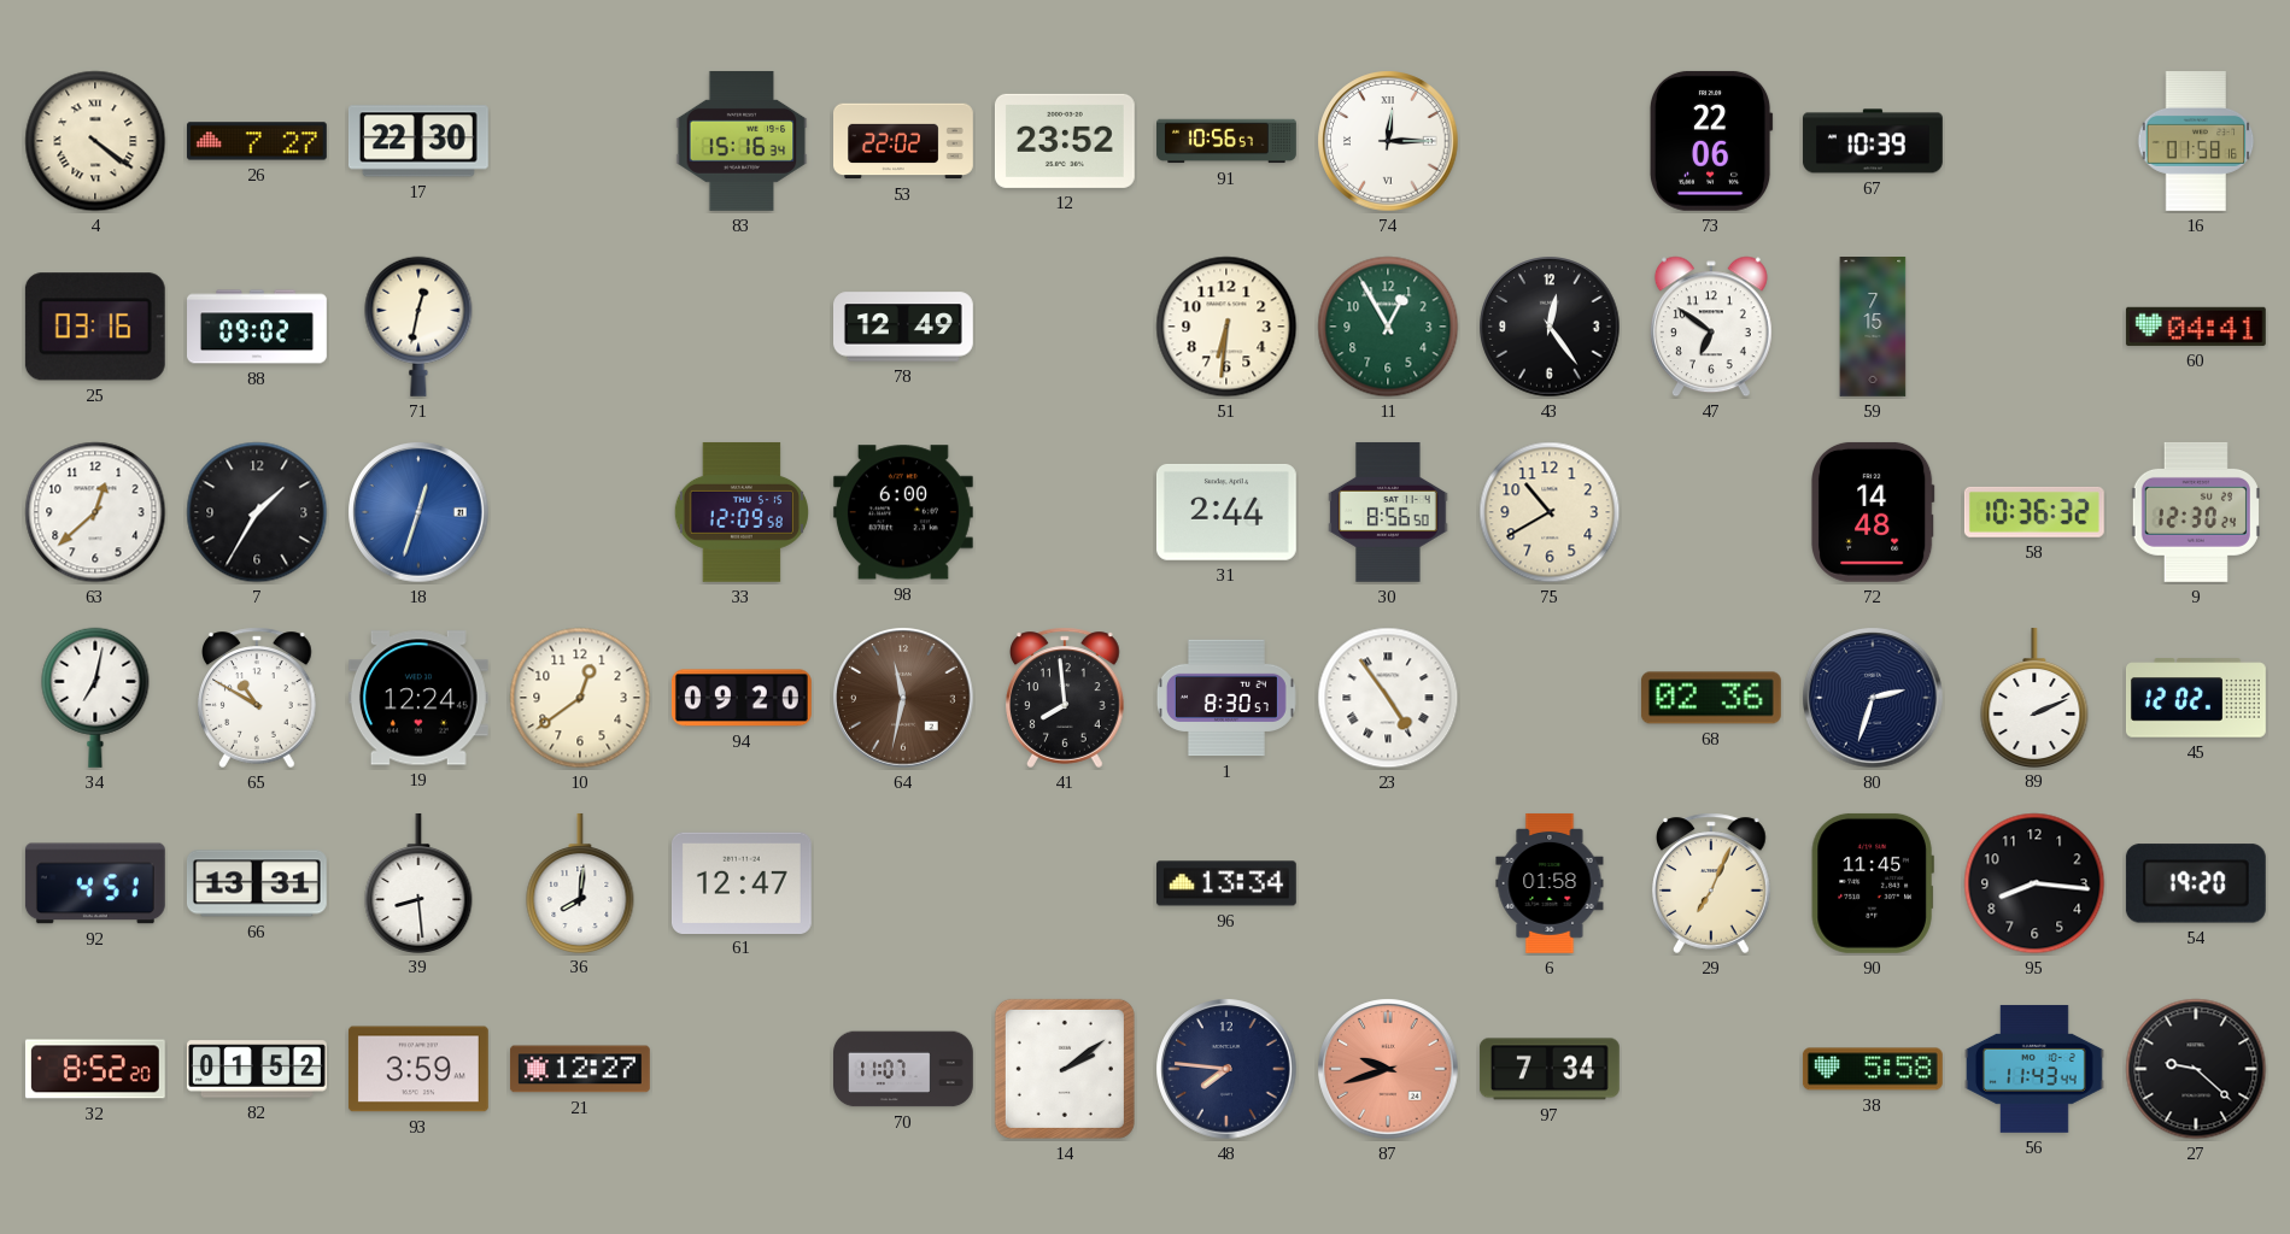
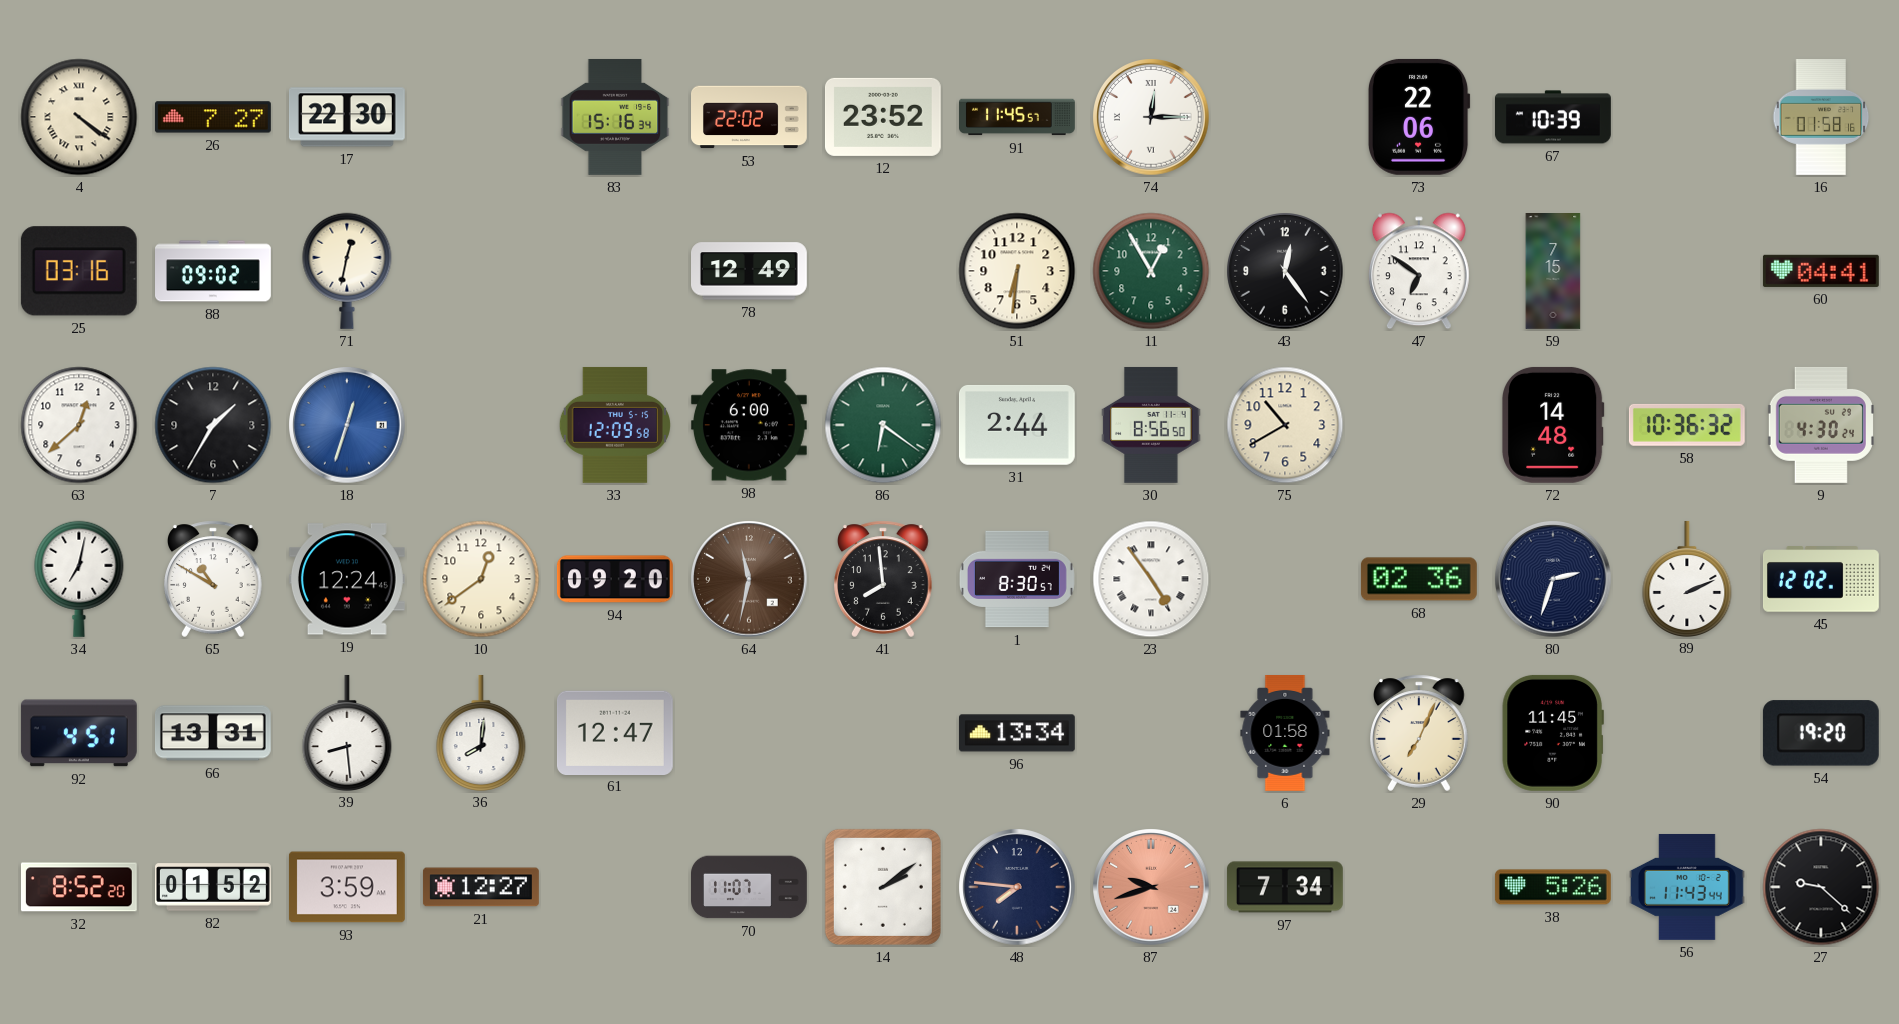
91: 10:56 -> 11:45
86: none -> 6:21
9: 12:30 -> 4:30
95: 8:16 -> none
38: 5:58 -> 5:26
